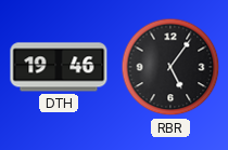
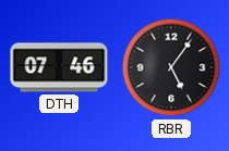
DTH: 19:46 -> 07:46
